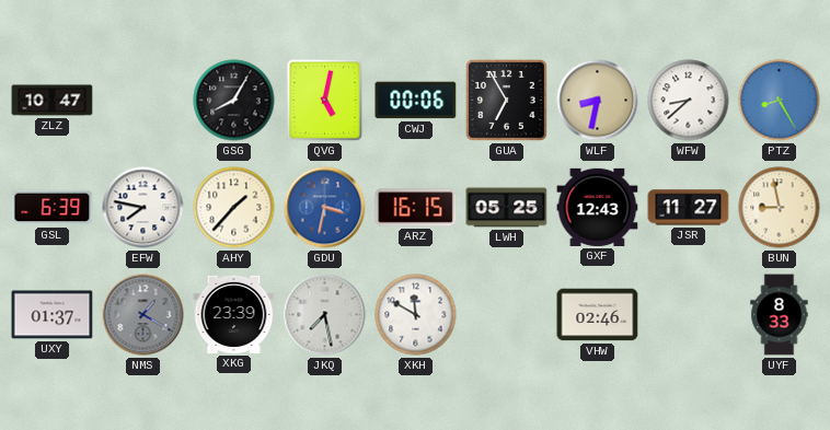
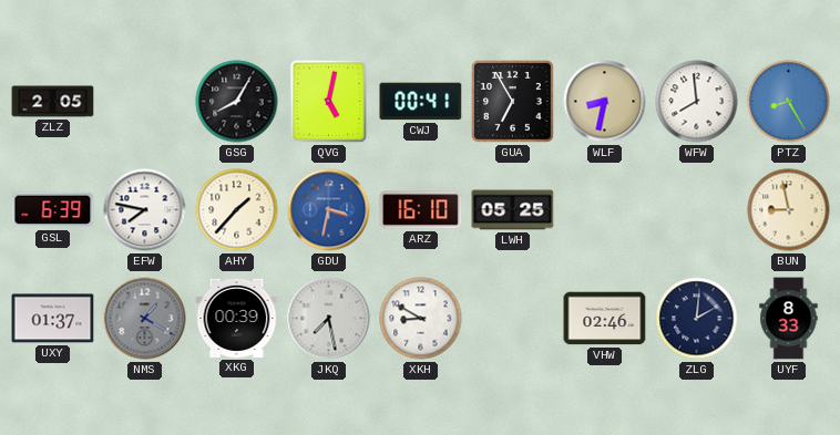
ZLZ: 10:47 -> 2:05
CWJ: 00:06 -> 00:41
WFW: 8:38 -> 7:59
ARZ: 16:15 -> 16:10
GXF: 12:43 -> none
JSR: 11:27 -> none
XKG: 23:39 -> 00:39
XKH: 11:50 -> 8:50
ZLG: none -> 2:01
